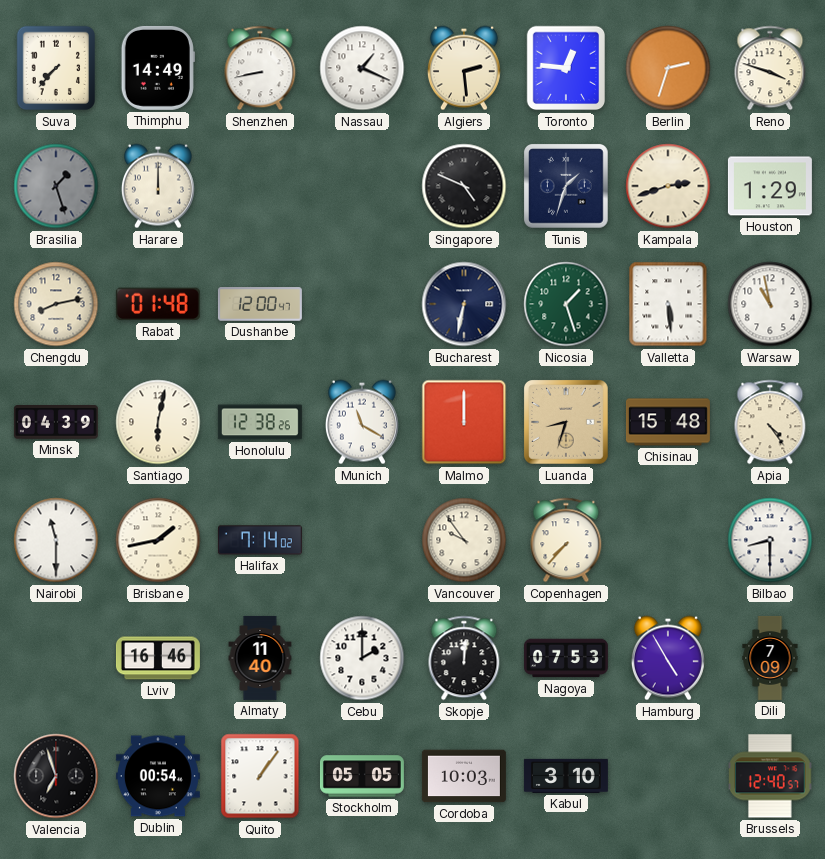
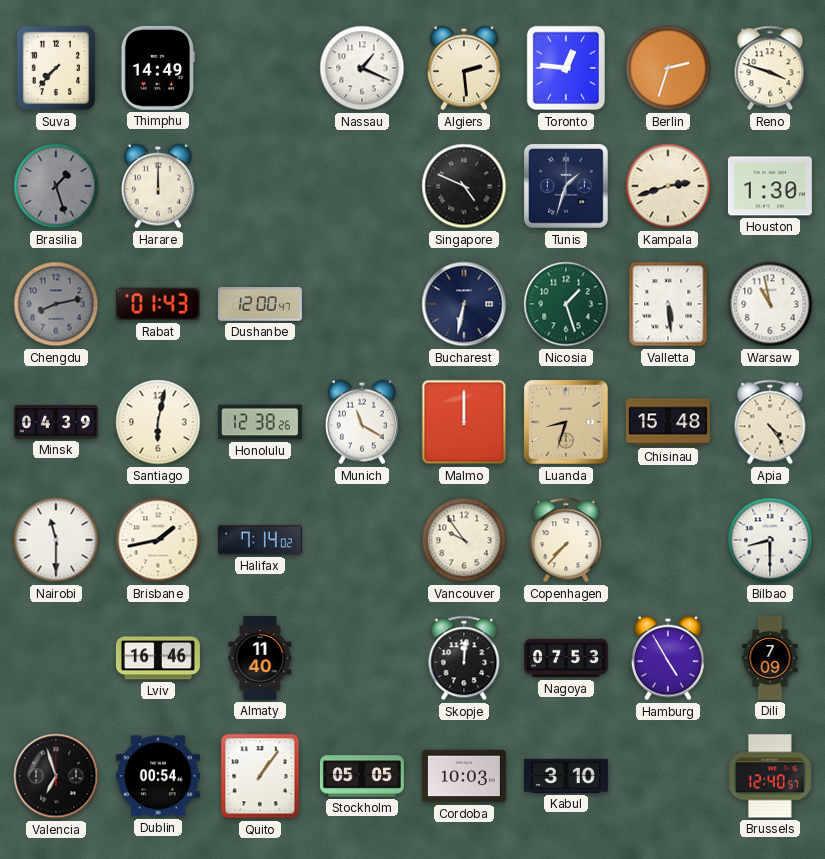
Shenzhen: 8:43 -> none
Houston: 1:29 -> 1:30
Chengdu dial: cream -> grey
Rabat: 01:48 -> 01:43
Cebu: 2:00 -> none
